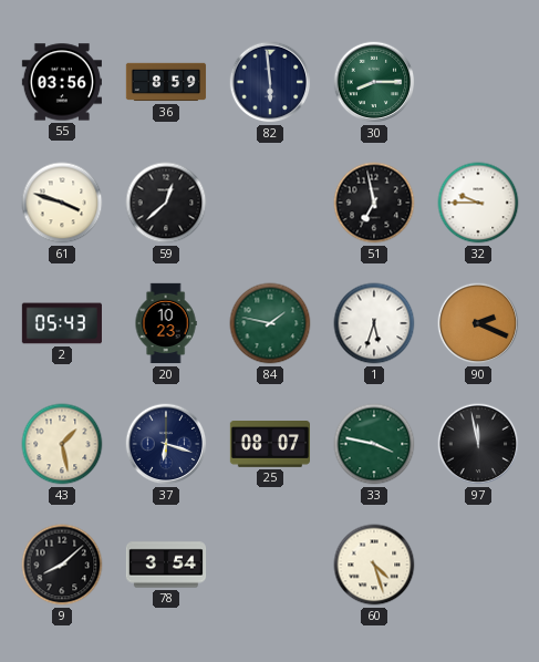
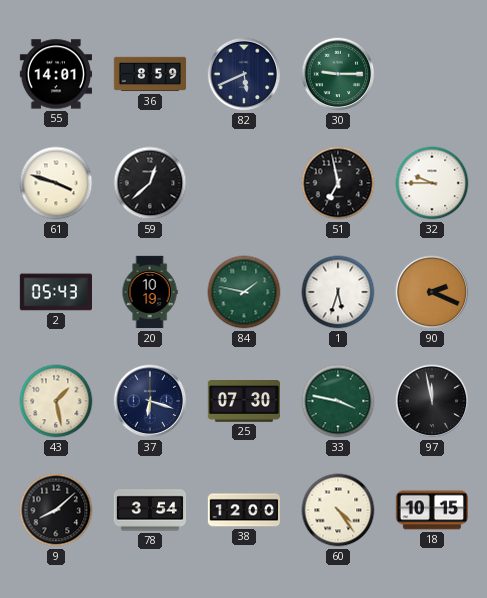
55: 03:56 -> 14:01
82: 5:59 -> 5:41
30: 8:15 -> 9:15
20: 10:23 -> 10:19
25: 08:07 -> 07:30
38: none -> 12:00
60: 4:27 -> 4:24
18: none -> 10:15
